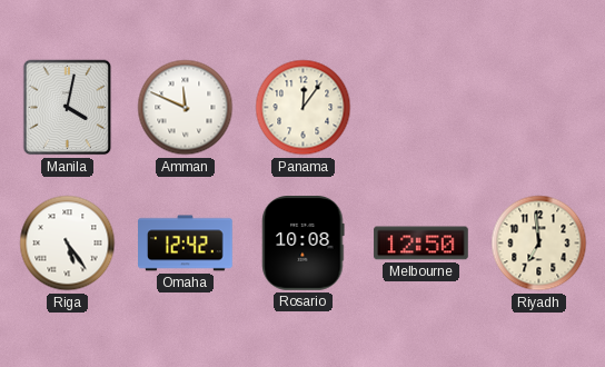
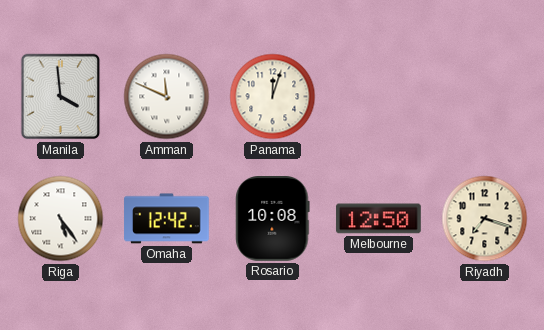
Manila: 4:02 -> 3:59
Panama: 12:06 -> 12:03
Riyadh: 6:59 -> 7:18
